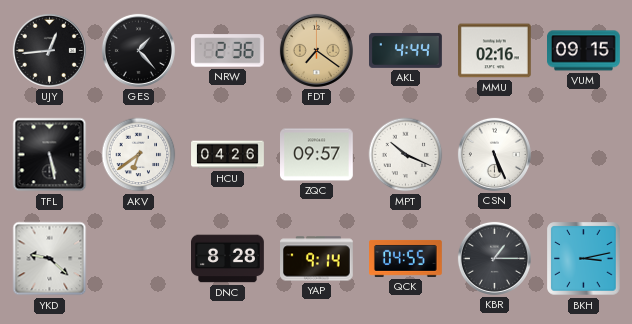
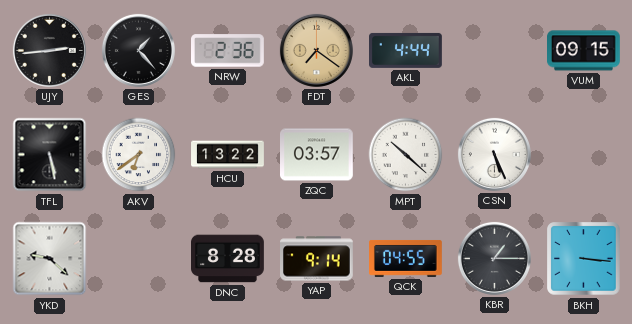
UJY: 12:44 -> 2:44
MMU: 02:16 -> none
HCU: 04:26 -> 13:22
ZQC: 09:57 -> 03:57
MPT: 10:19 -> 10:22
BKH: 3:13 -> 3:16
